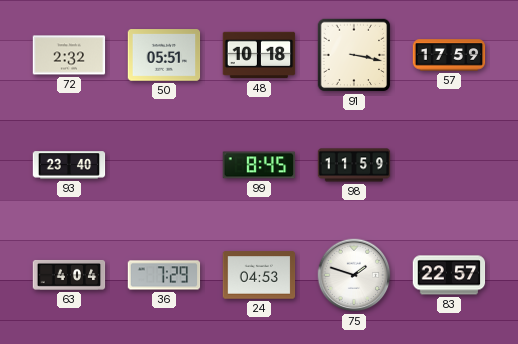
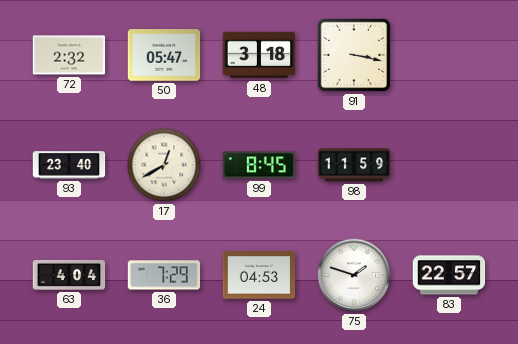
50: 05:51 -> 05:47
48: 10:18 -> 3:18
57: 17:59 -> none
17: none -> 12:40
